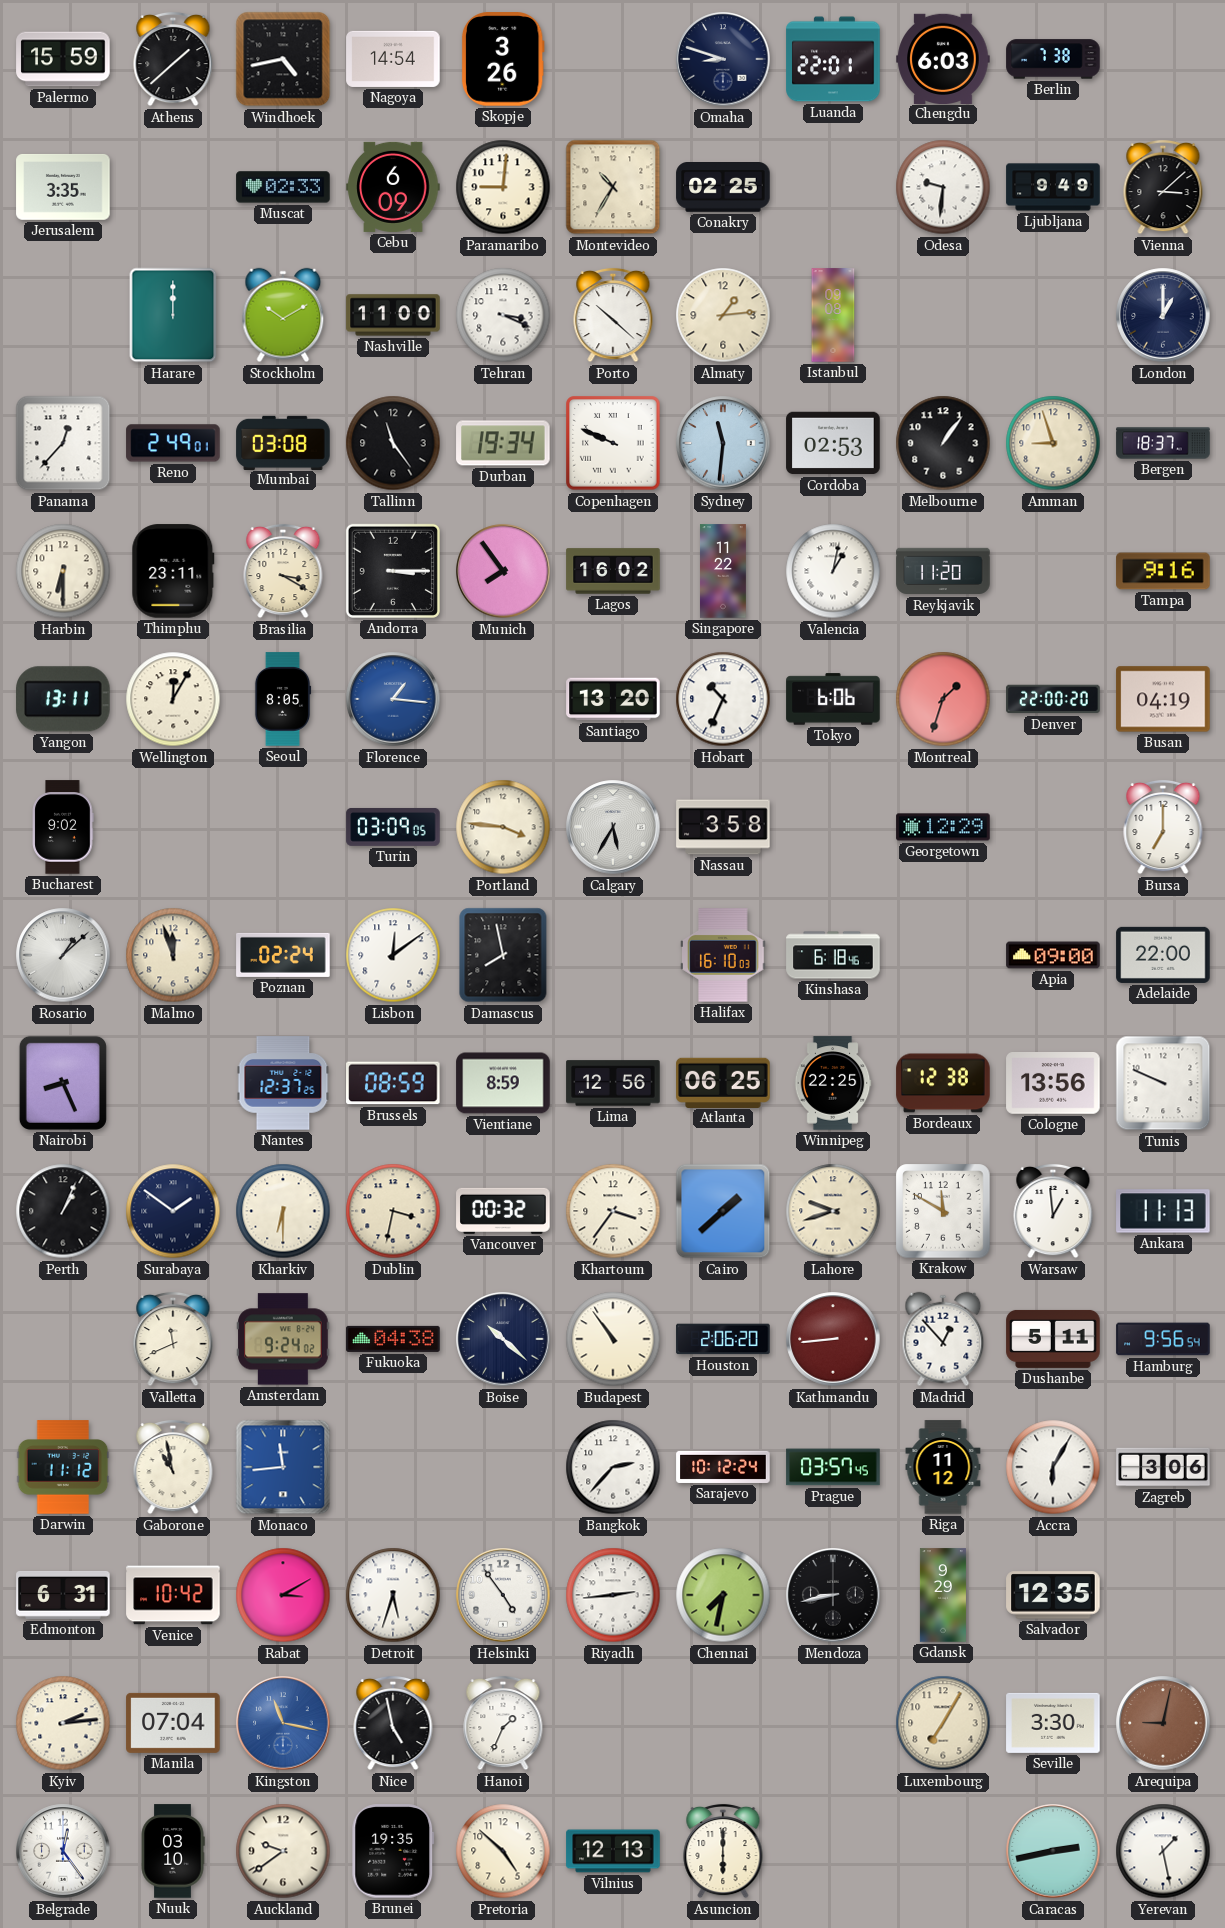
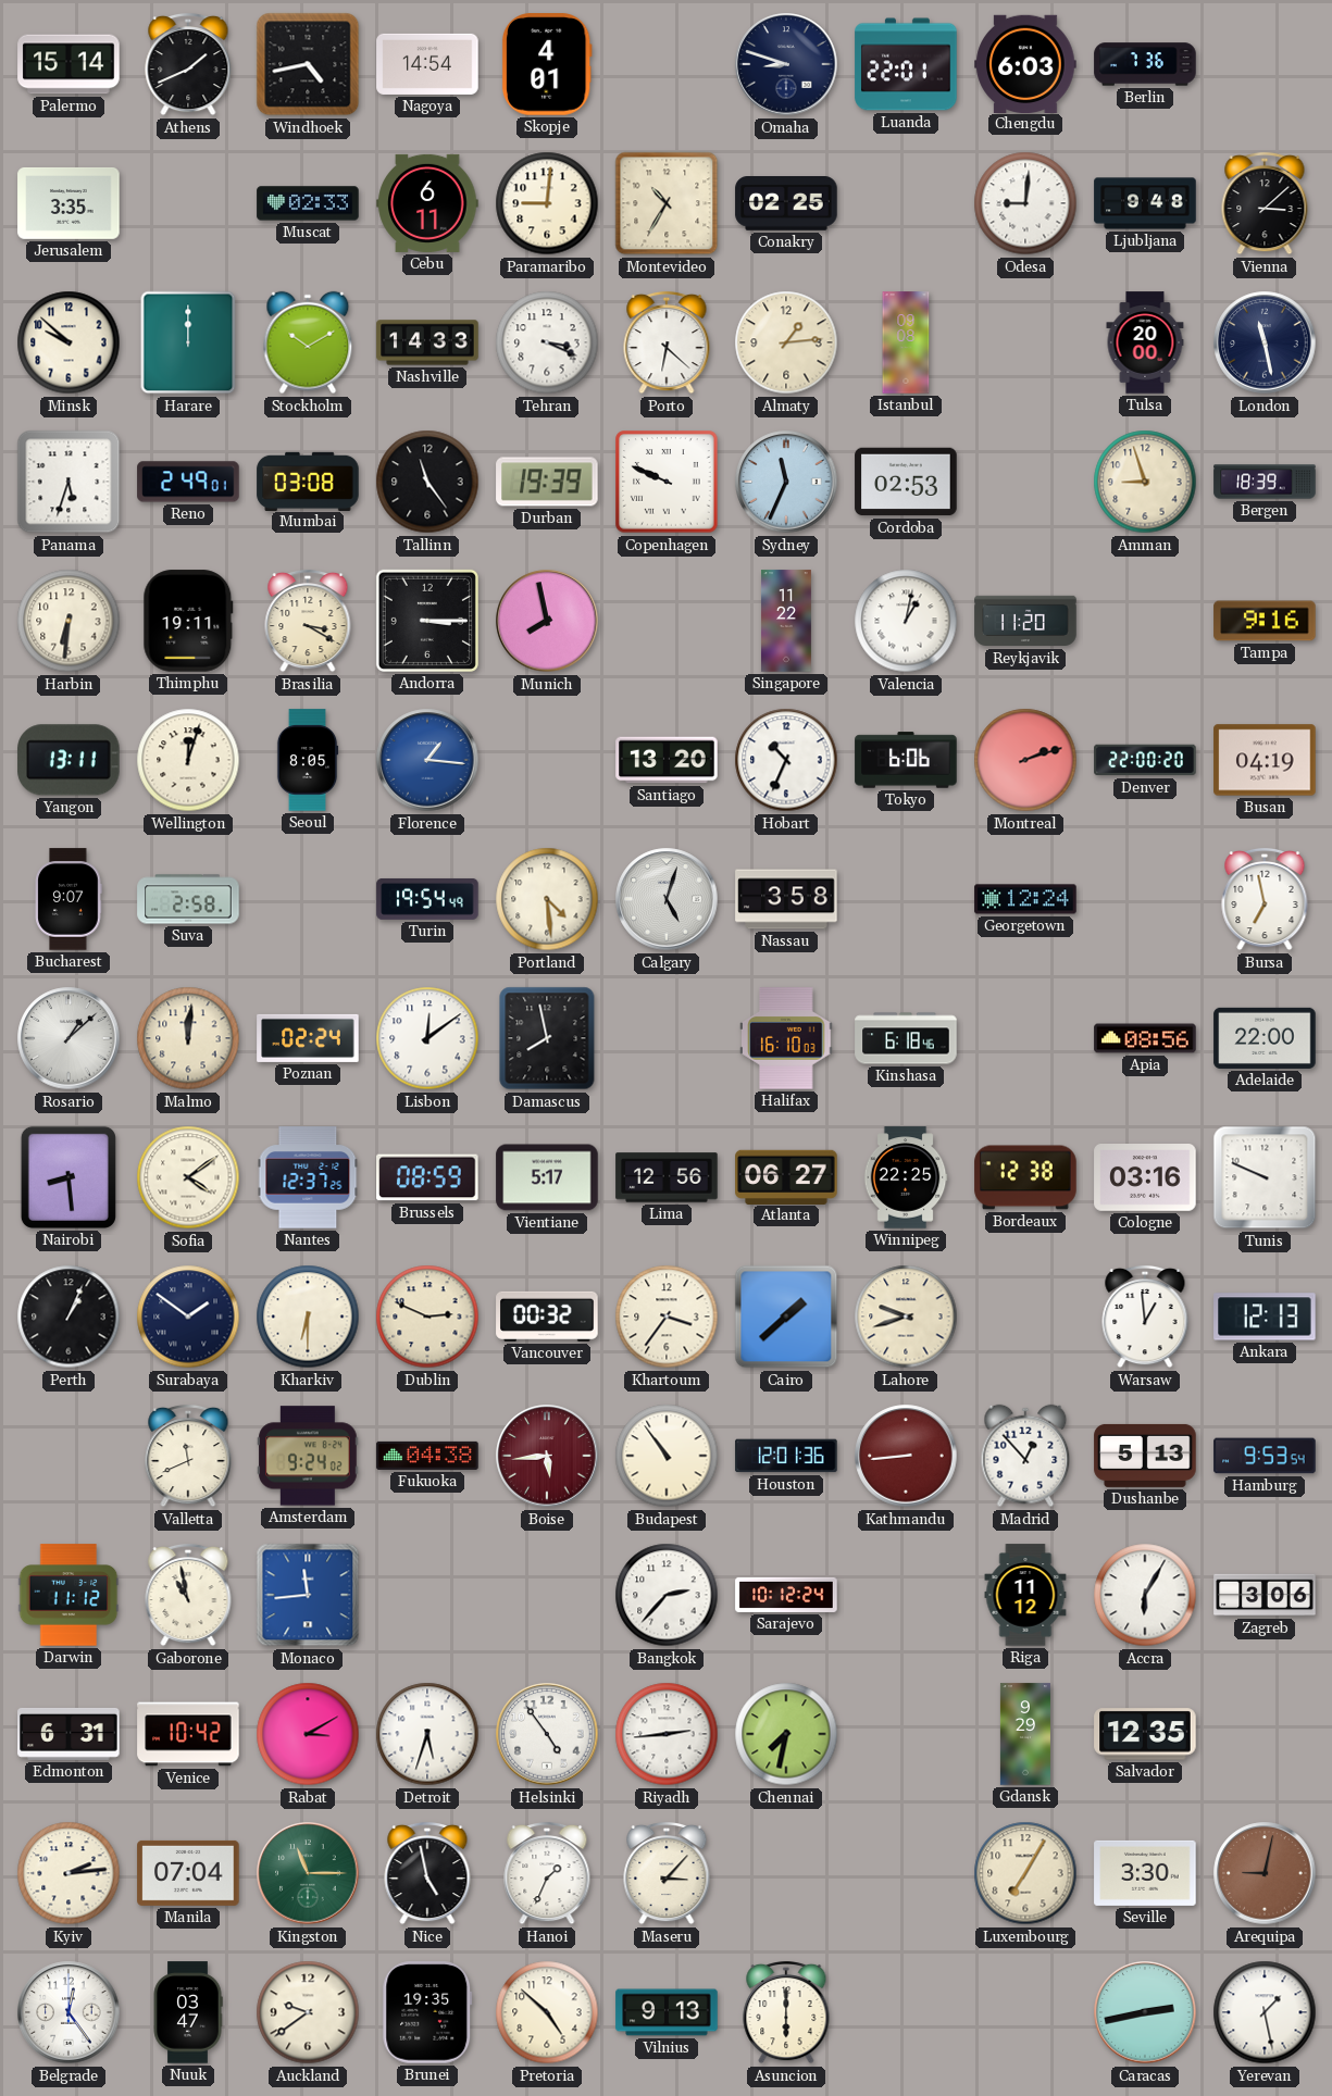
Palermo: 15:59 -> 15:14
Athens: 1:38 -> 1:41
Skopje: 3:26 -> 4:01
Berlin: 7:38 -> 7:36
Cebu: 6:09 -> 6:11
Odesa: 9:31 -> 9:01
Ljubljana: 9:49 -> 9:48
Minsk: none -> 9:52
Nashville: 11:00 -> 14:33
Porto: 10:22 -> 6:22
Tulsa: none -> 20:00
London: 1:00 -> 11:28
Panama: 12:37 -> 5:33
Durban: 19:34 -> 19:39
Sydney: 11:31 -> 11:34
Melbourne: 1:06 -> none
Bergen: 18:37 -> 18:39
Harbin: 6:30 -> 6:31
Thimphu: 23:11 -> 19:11
Munich: 7:54 -> 7:58
Lagos: 16:02 -> none
Wellington: 12:05 -> 12:03
Montreal: 1:33 -> 2:12
Bucharest: 9:02 -> 9:07
Suva: none -> 2:58
Turin: 03:09 -> 19:54
Portland: 3:46 -> 4:29
Calgary: 5:35 -> 5:03
Georgetown: 12:29 -> 12:24
Bursa: 7:00 -> 6:58
Malmo: 11:57 -> 12:01
Apia: 09:00 -> 08:56
Nairobi: 8:26 -> 8:29
Sofia: none -> 4:09
Vientiane: 8:59 -> 5:17
Atlanta: 06:25 -> 06:27
Cologne: 13:56 -> 03:16
Dublin: 3:32 -> 2:49
Krakow: 11:50 -> none
Ankara: 11:13 -> 12:13
Boise: 10:22 -> 5:44
Boise dial: navy -> burgundy
Houston: 2:06 -> 12:01
Dushanbe: 5:11 -> 5:13
Hamburg: 9:56 -> 9:53
Prague: 03:57 -> none
Mendoza: 8:43 -> none
Kingston: 11:17 -> 11:15
Kingston dial: blue -> green
Maseru: none -> 3:07
Nuuk: 03:10 -> 03:47
Vilnius: 12:13 -> 9:13
